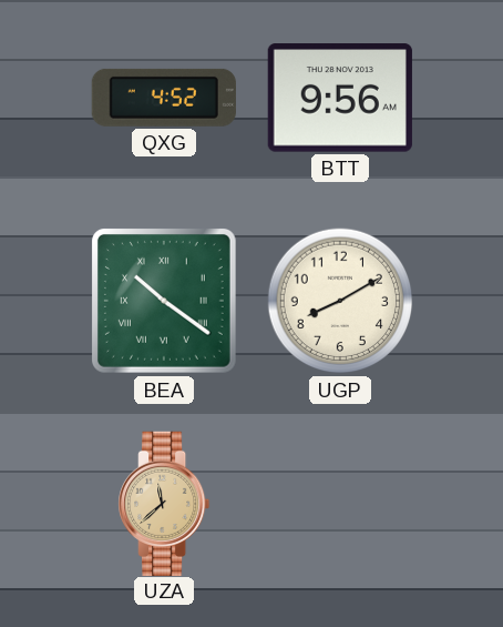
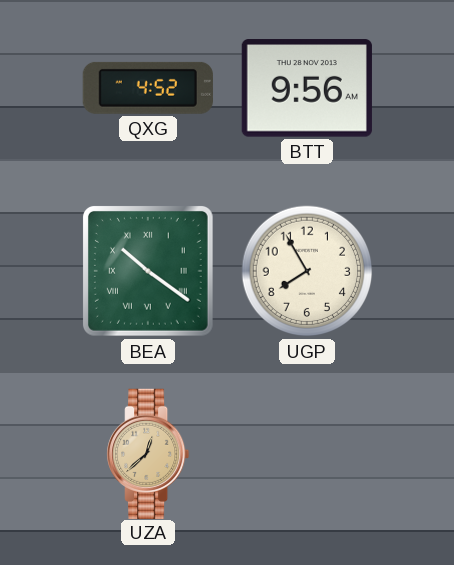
UGP: 8:10 -> 7:55
UZA: 11:38 -> 12:38
